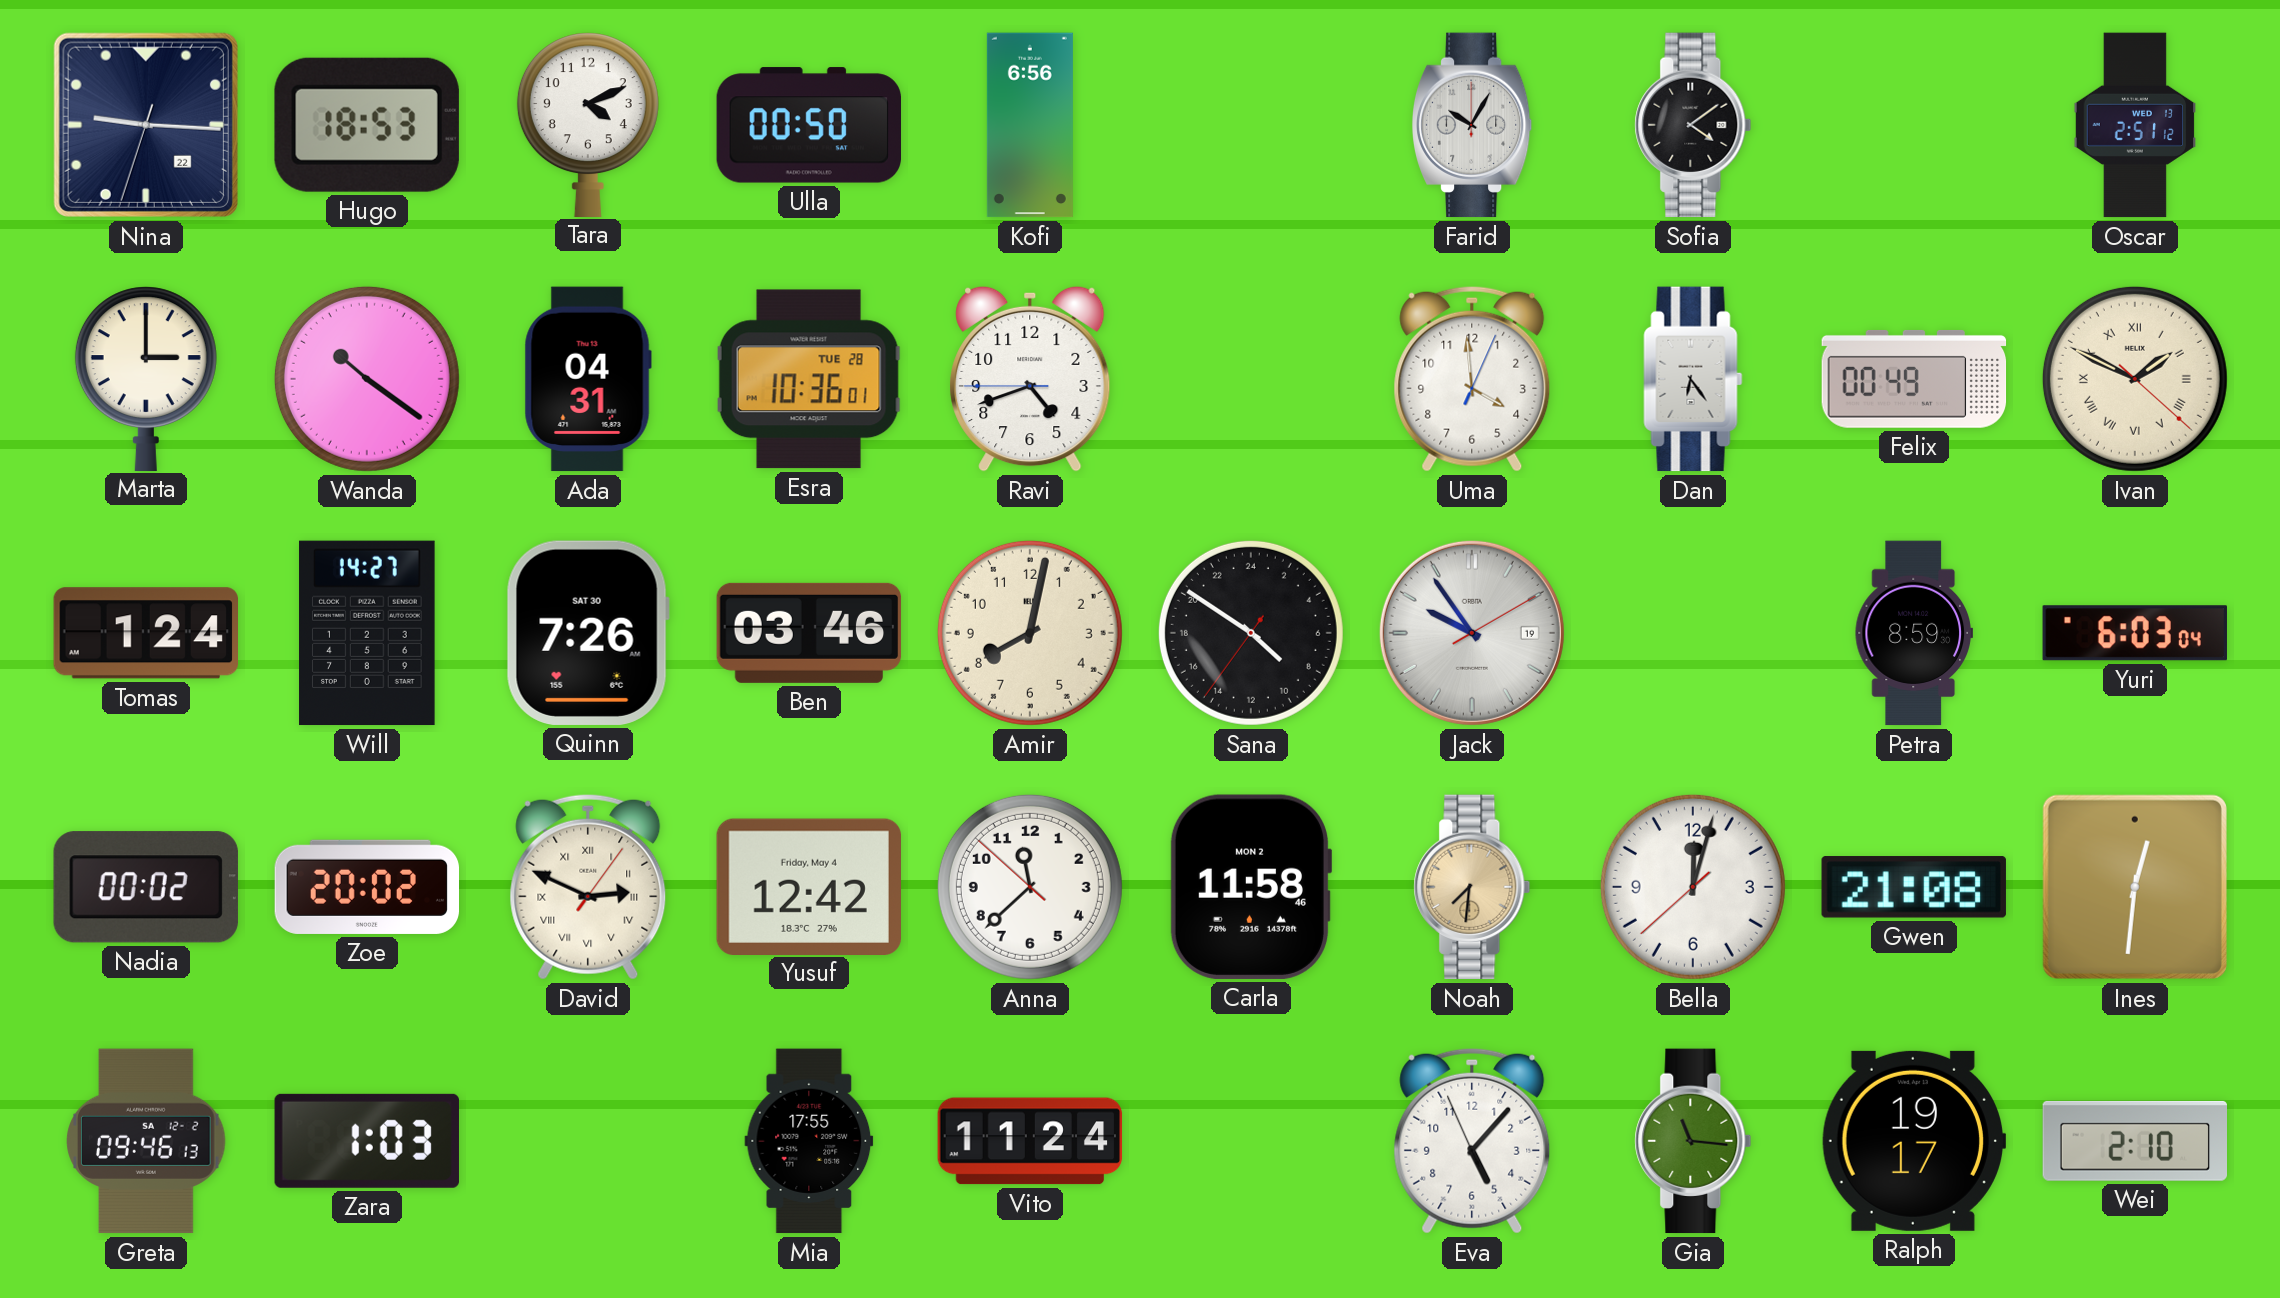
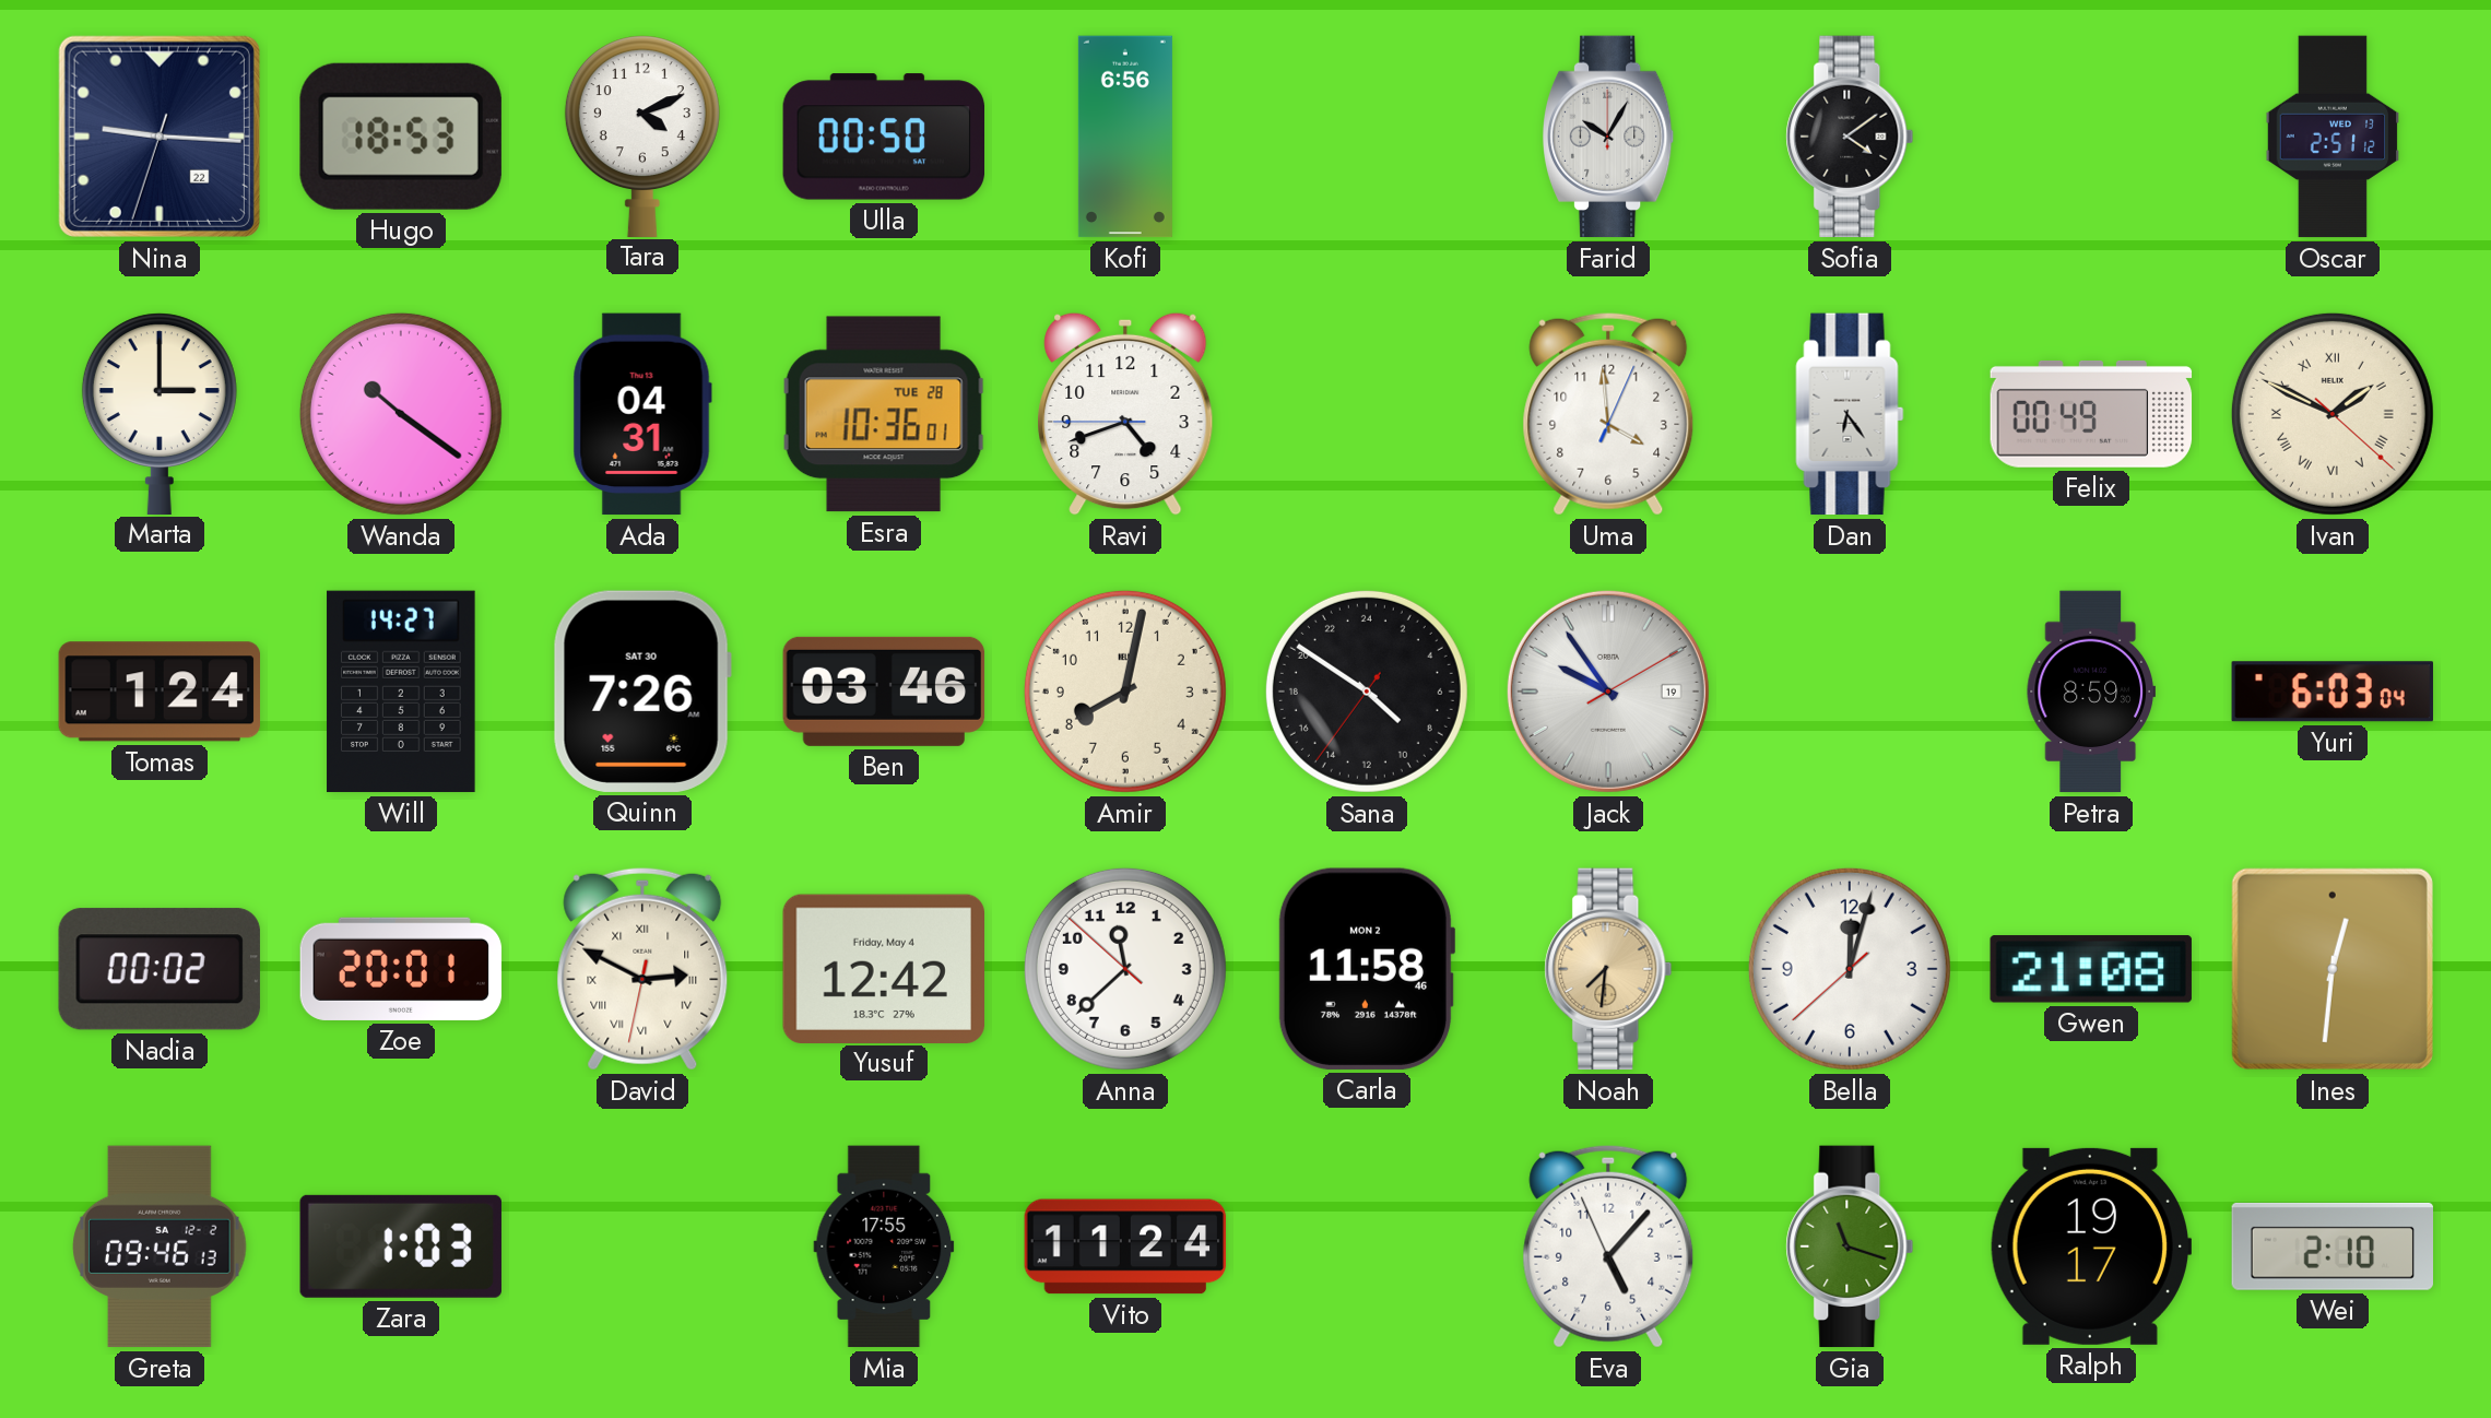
Zoe: 20:02 -> 20:01
David: 2:49:06 -> 2:49:32
Gia: 11:16 -> 11:18
